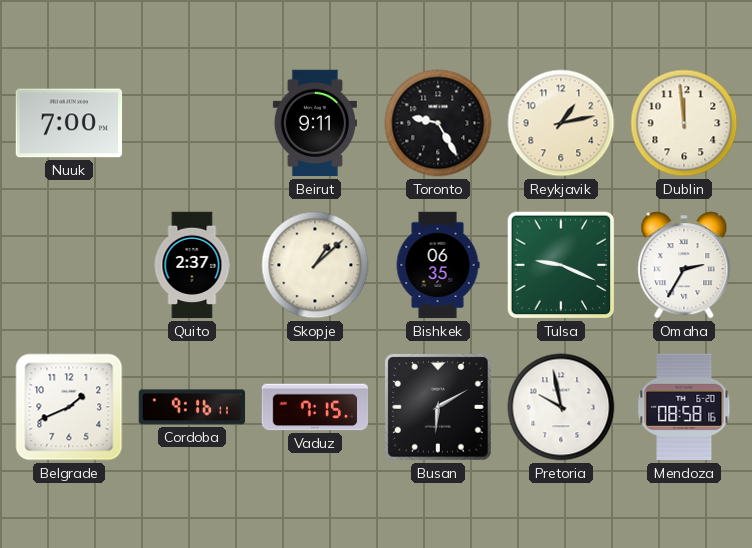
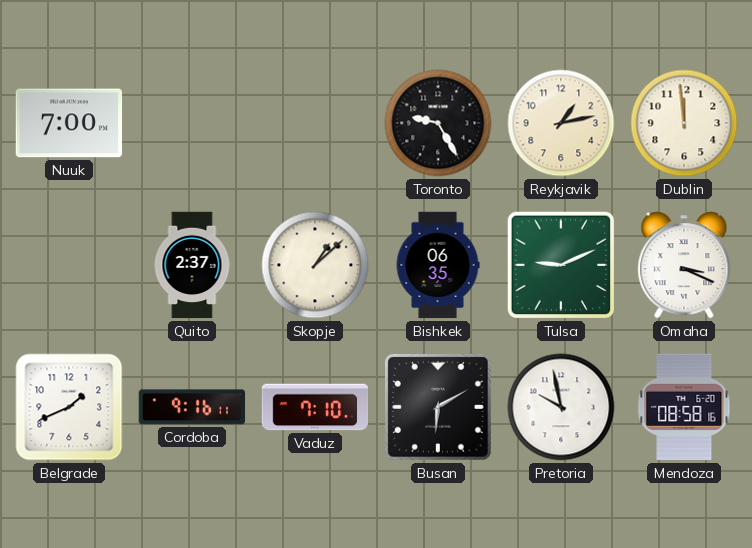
Beirut: 9:11 -> none
Tulsa: 9:19 -> 9:11
Omaha: 2:35 -> 3:19
Vaduz: 7:15 -> 7:10
